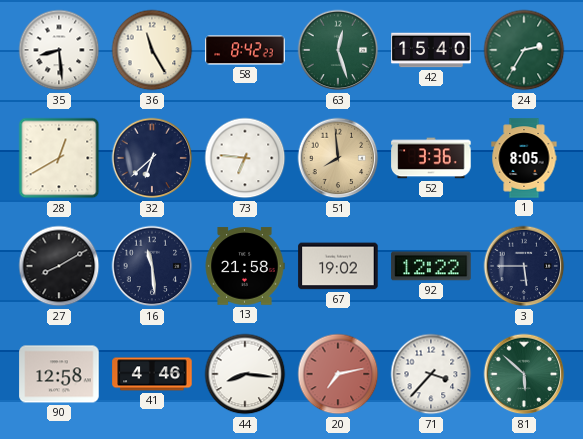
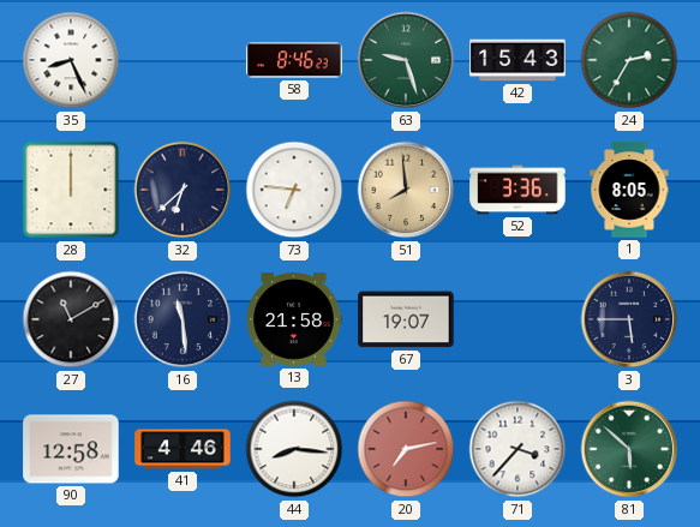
35: 8:29 -> 8:26
36: 11:25 -> none
58: 8:42 -> 8:46
63: 12:27 -> 9:27
42: 15:40 -> 15:43
28: 12:40 -> 12:00
27: 8:10 -> 11:10
67: 19:02 -> 19:07
92: 12:22 -> none
